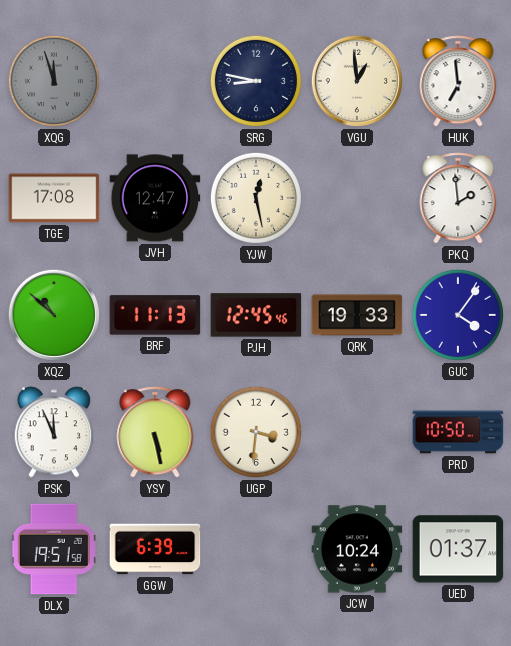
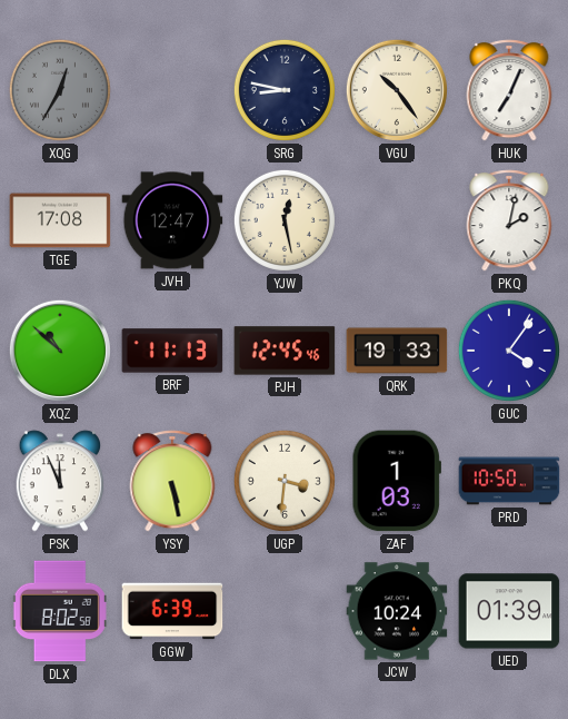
XQG: 11:57 -> 12:35
VGU: 12:59 -> 10:24
HUK: 6:59 -> 7:04
PKQ: 1:59 -> 2:02
ZAF: none -> 1:03
DLX: 19:51 -> 8:02
UED: 01:37 -> 01:39
